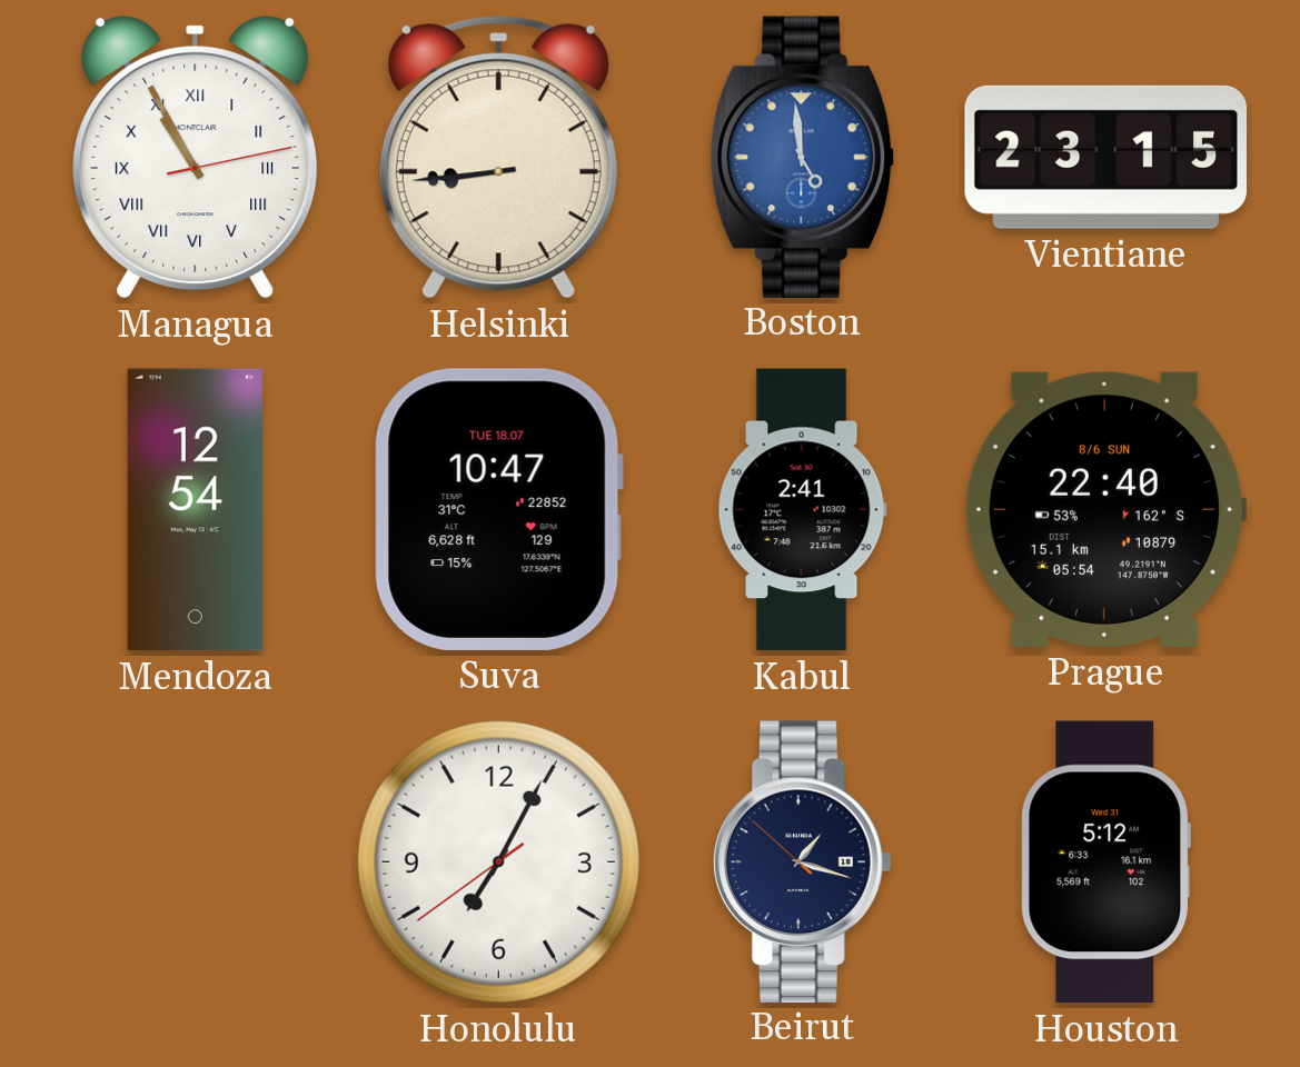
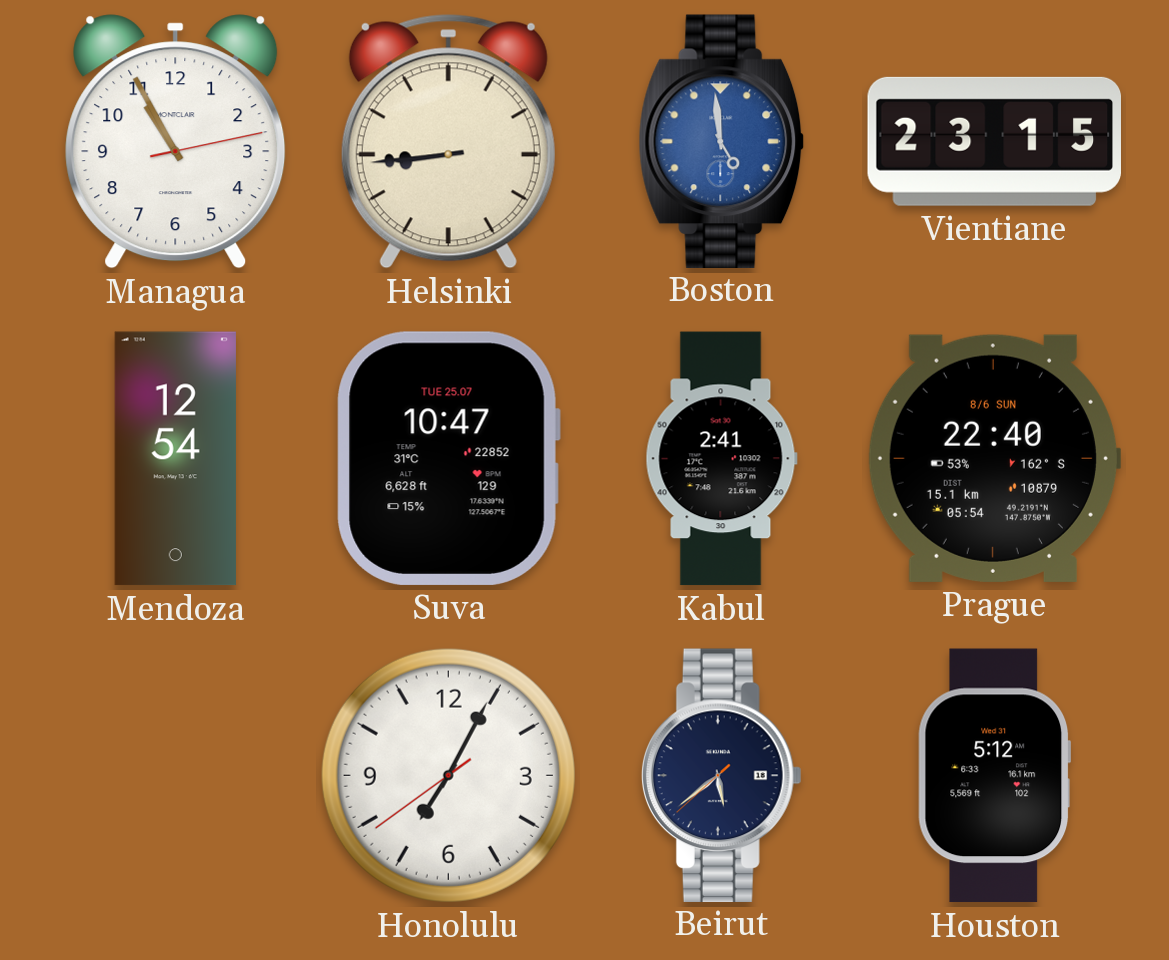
Managua numerals: Roman -> Arabic
Suva date: TUE 18.07 -> TUE 25.07
Beirut: 1:17 -> 5:38
